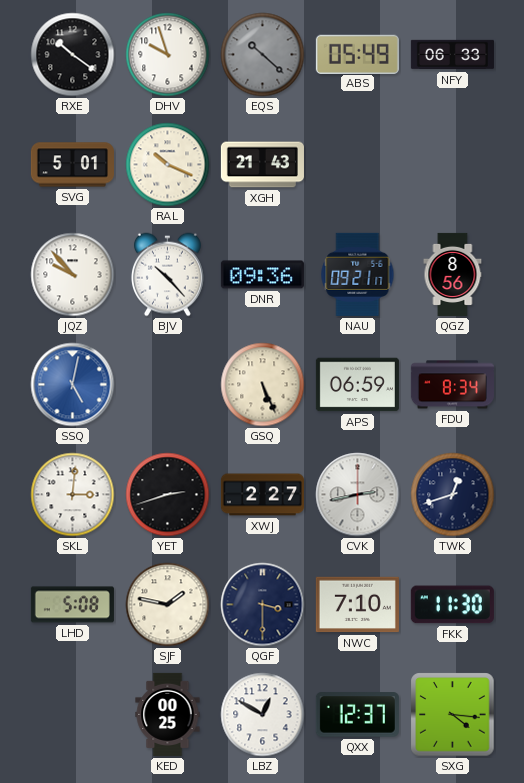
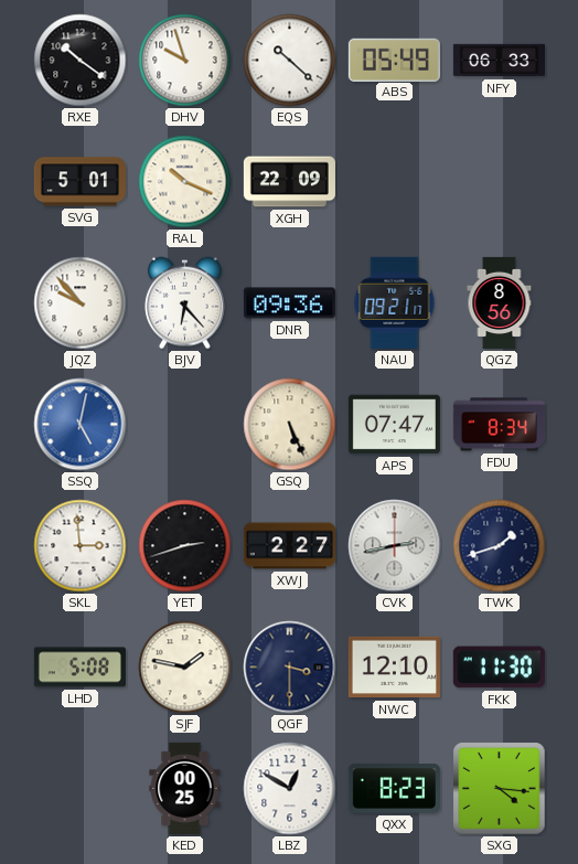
EQS dial: grey -> white
XGH: 21:43 -> 22:09
BJV: 10:23 -> 6:23
APS: 06:59 -> 07:47
SKL: 3:01 -> 2:59
TWK: 12:42 -> 1:42
NWC: 7:10 -> 12:10
QXX: 12:37 -> 8:23
